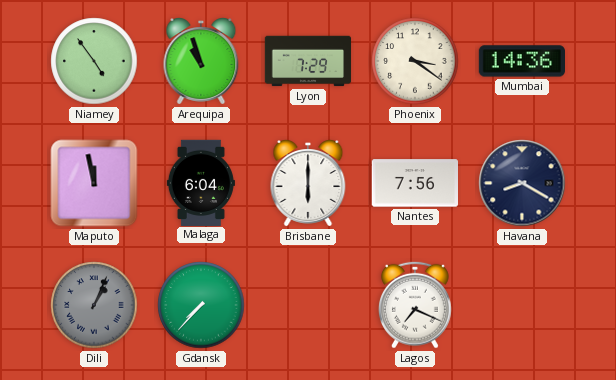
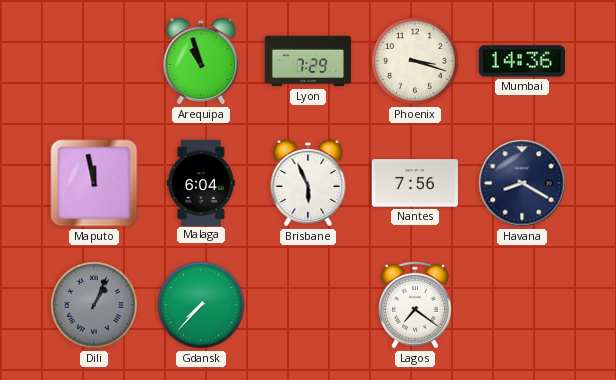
Niamey: 4:54 -> none
Phoenix: 3:21 -> 3:18
Brisbane: 6:00 -> 5:56
Lagos: 7:19 -> 7:21
